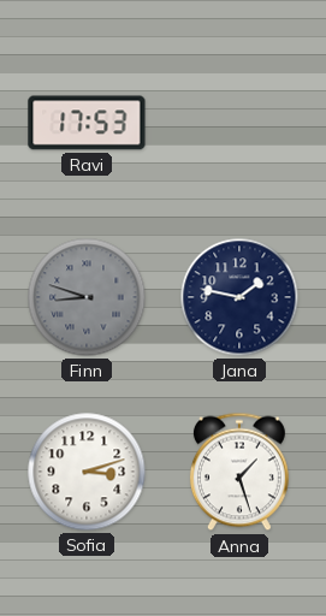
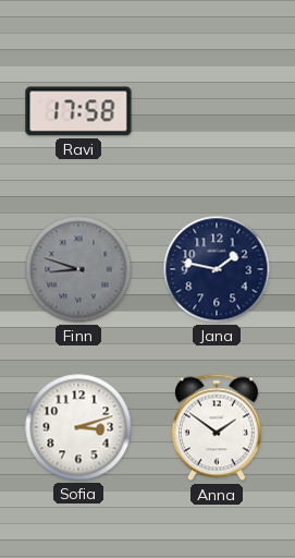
Ravi: 17:53 -> 17:58
Anna: 1:27 -> 1:51
